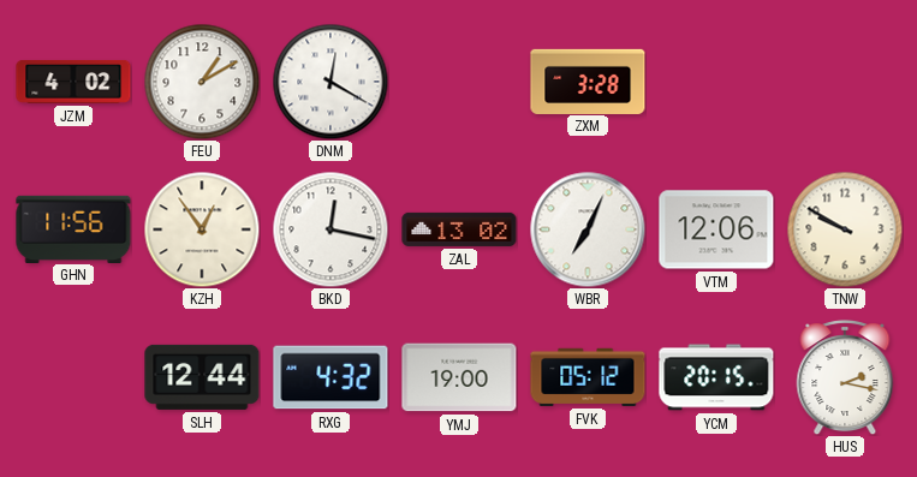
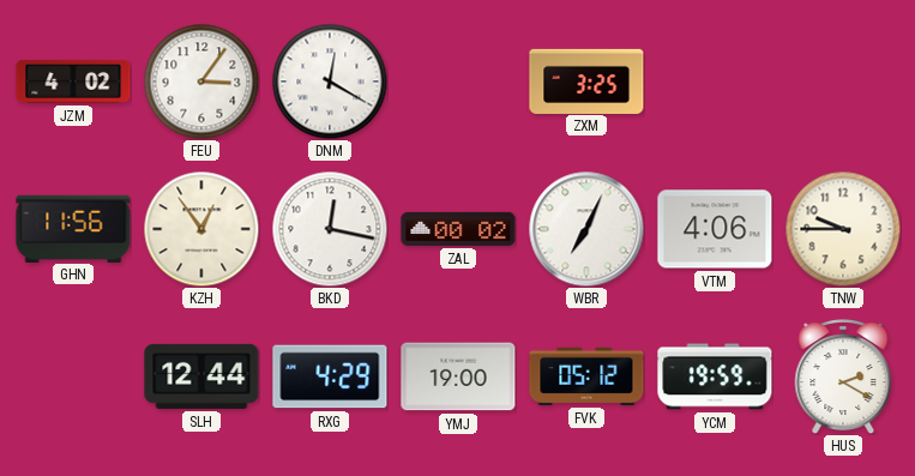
FEU: 1:10 -> 3:06
ZXM: 3:28 -> 3:25
ZAL: 13:02 -> 00:02
VTM: 12:06 -> 4:06
TNW: 9:50 -> 9:45
RXG: 4:32 -> 4:29
YCM: 20:15 -> 19:59
HUS: 2:17 -> 2:20
